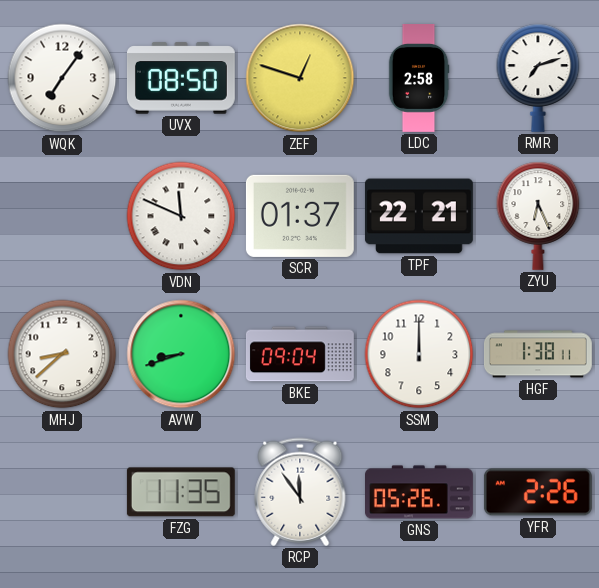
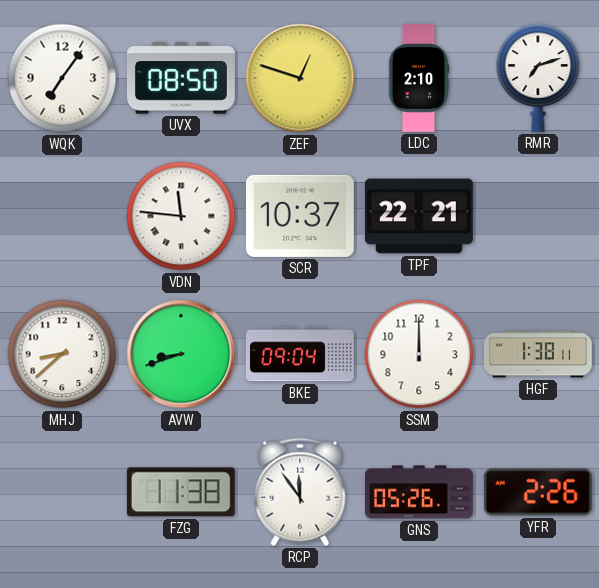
LDC: 2:58 -> 2:10
VDN: 11:49 -> 11:46
SCR: 01:37 -> 10:37
ZYU: 6:26 -> none
FZG: 11:35 -> 11:38
